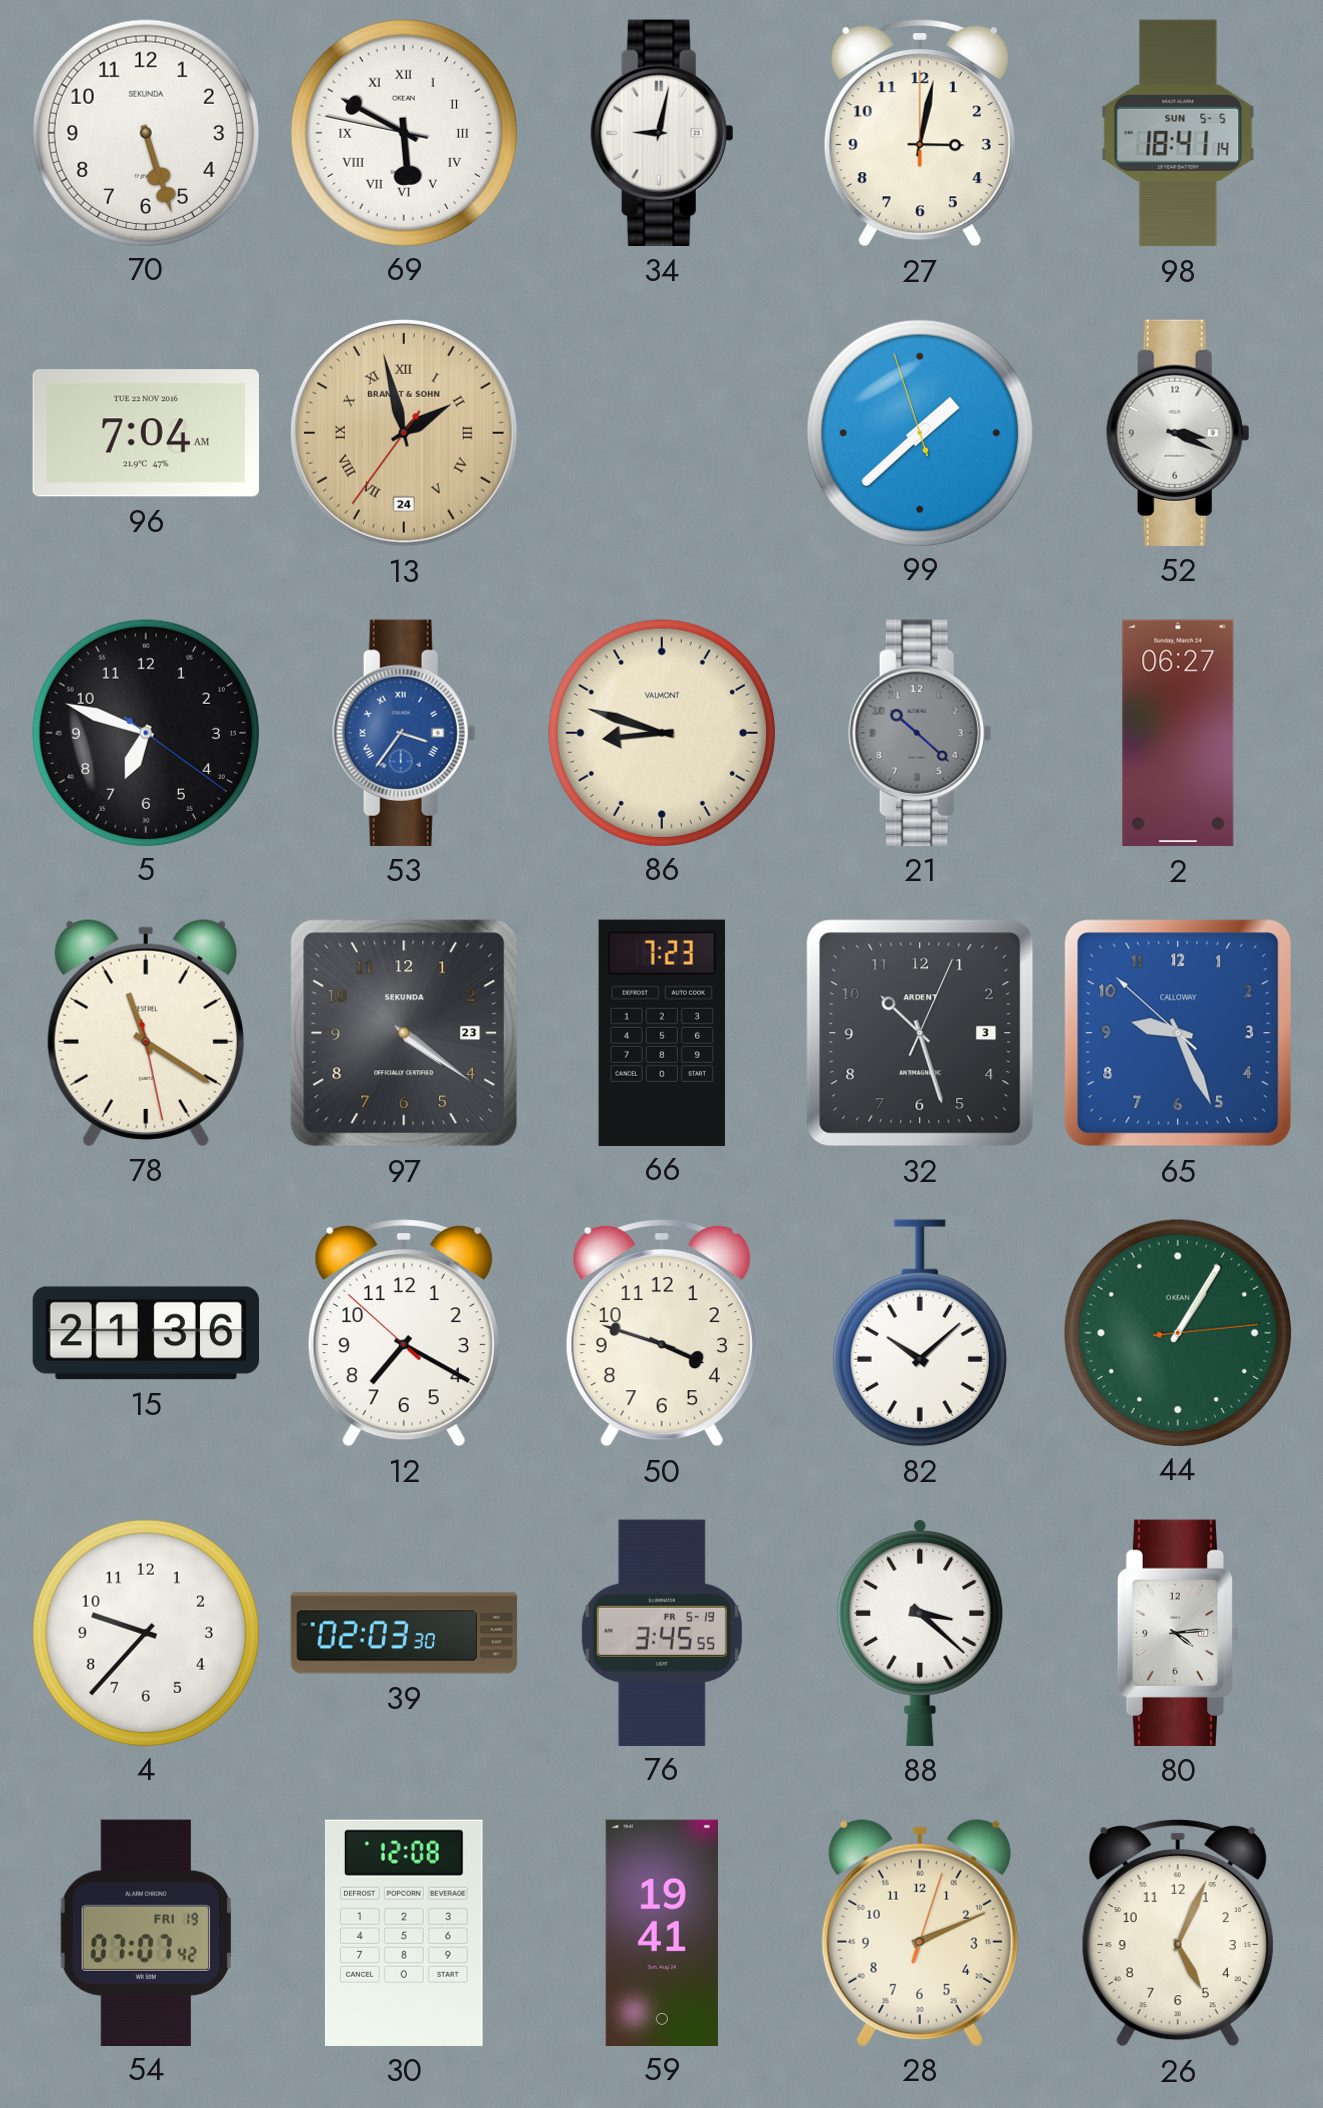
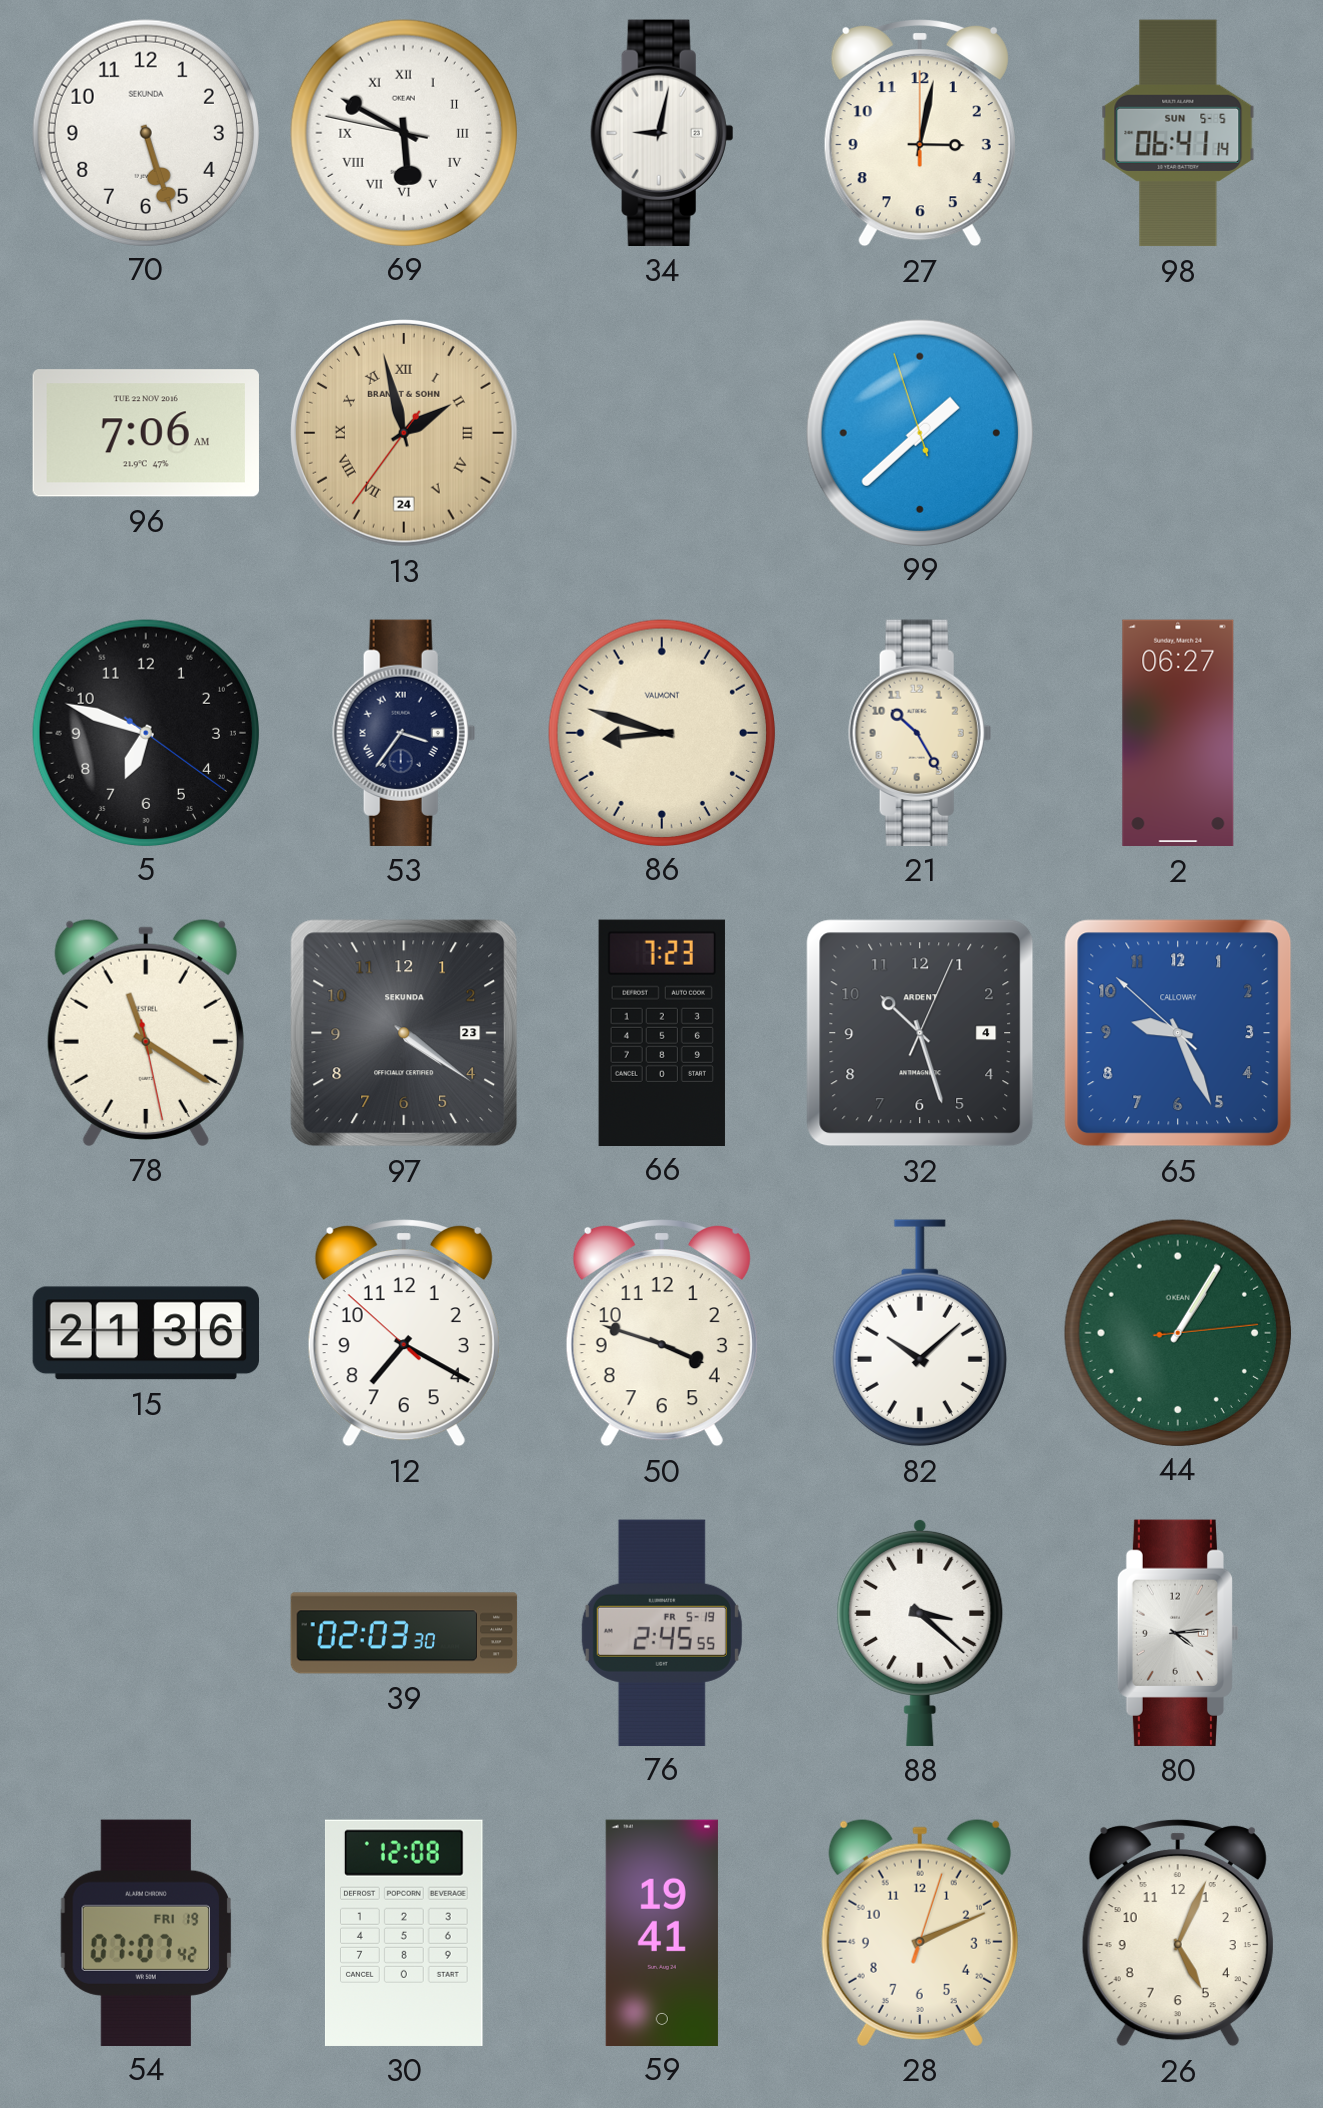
98: 18:41 -> 06:41
96: 7:04 -> 7:06
52: 3:19 -> none
53 dial: blue -> navy
21: 10:22 -> 10:25
21 dial: grey -> cream
32 date: 3 -> 4
4: 9:37 -> none
76: 3:45 -> 2:45
